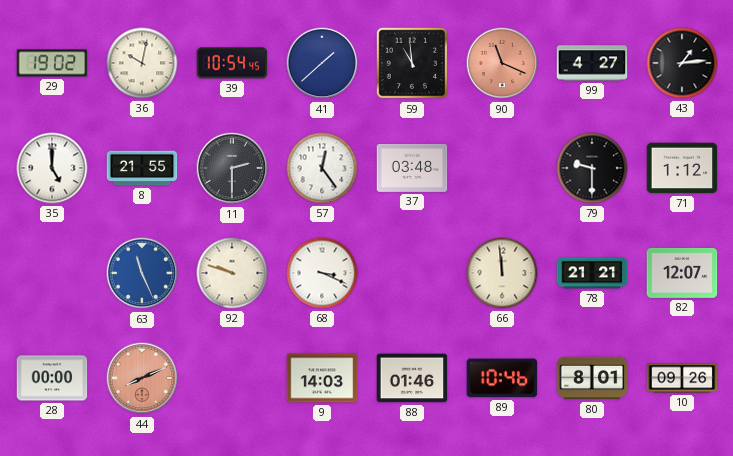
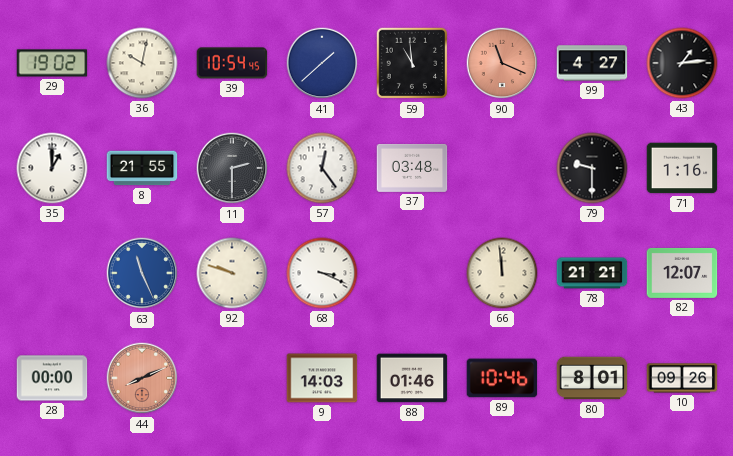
35: 5:00 -> 1:00
71: 1:12 -> 1:16
